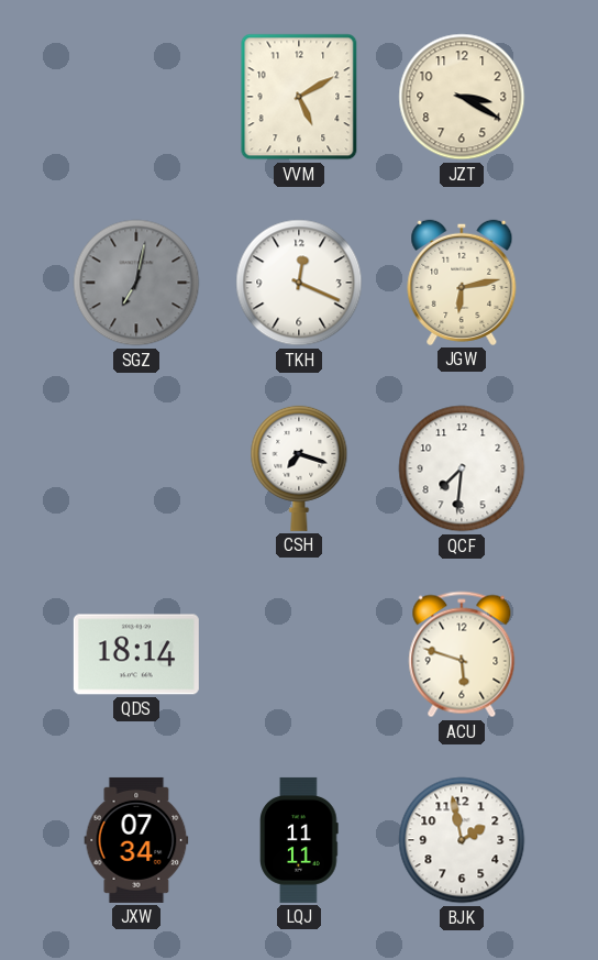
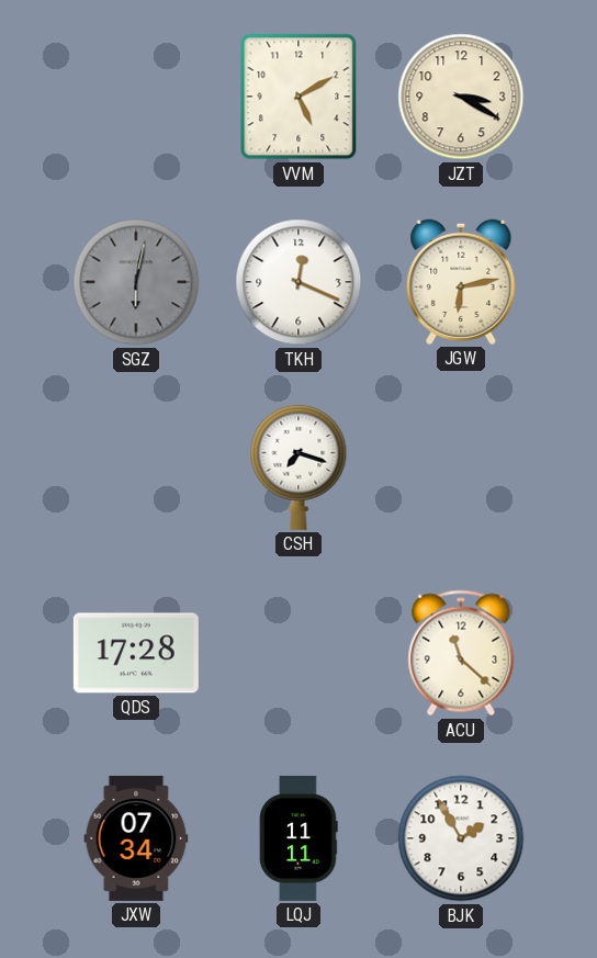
SGZ: 7:02 -> 6:02
QCF: 7:31 -> none
QDS: 18:14 -> 17:28
ACU: 5:48 -> 11:22
BJK: 1:58 -> 1:55
